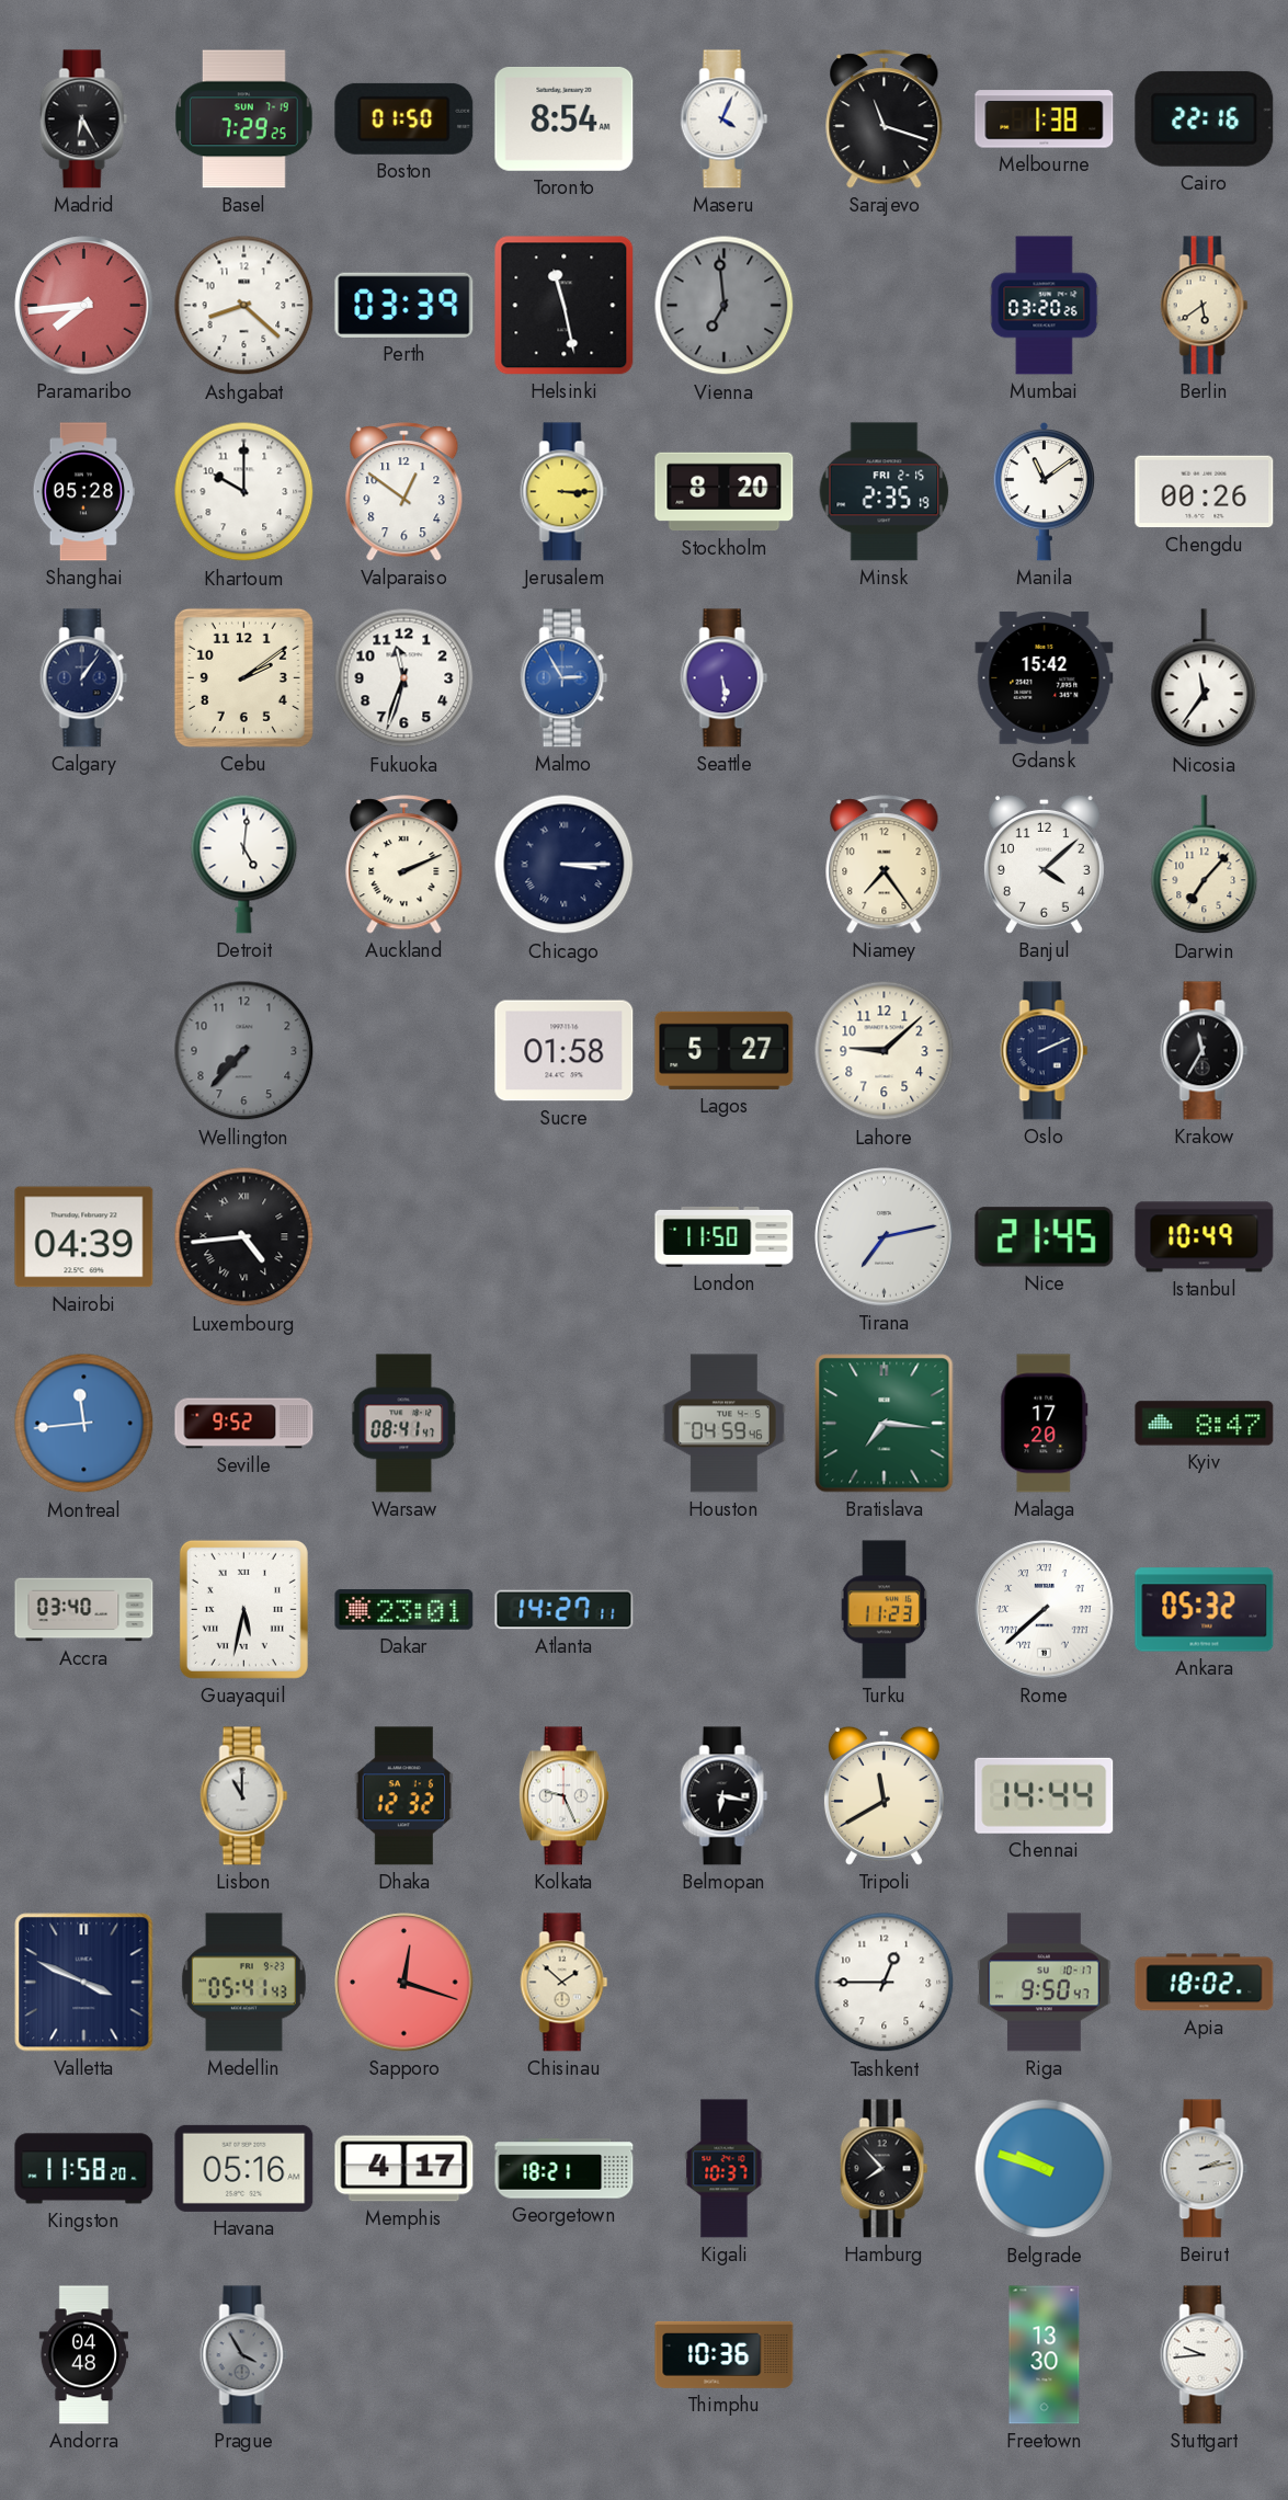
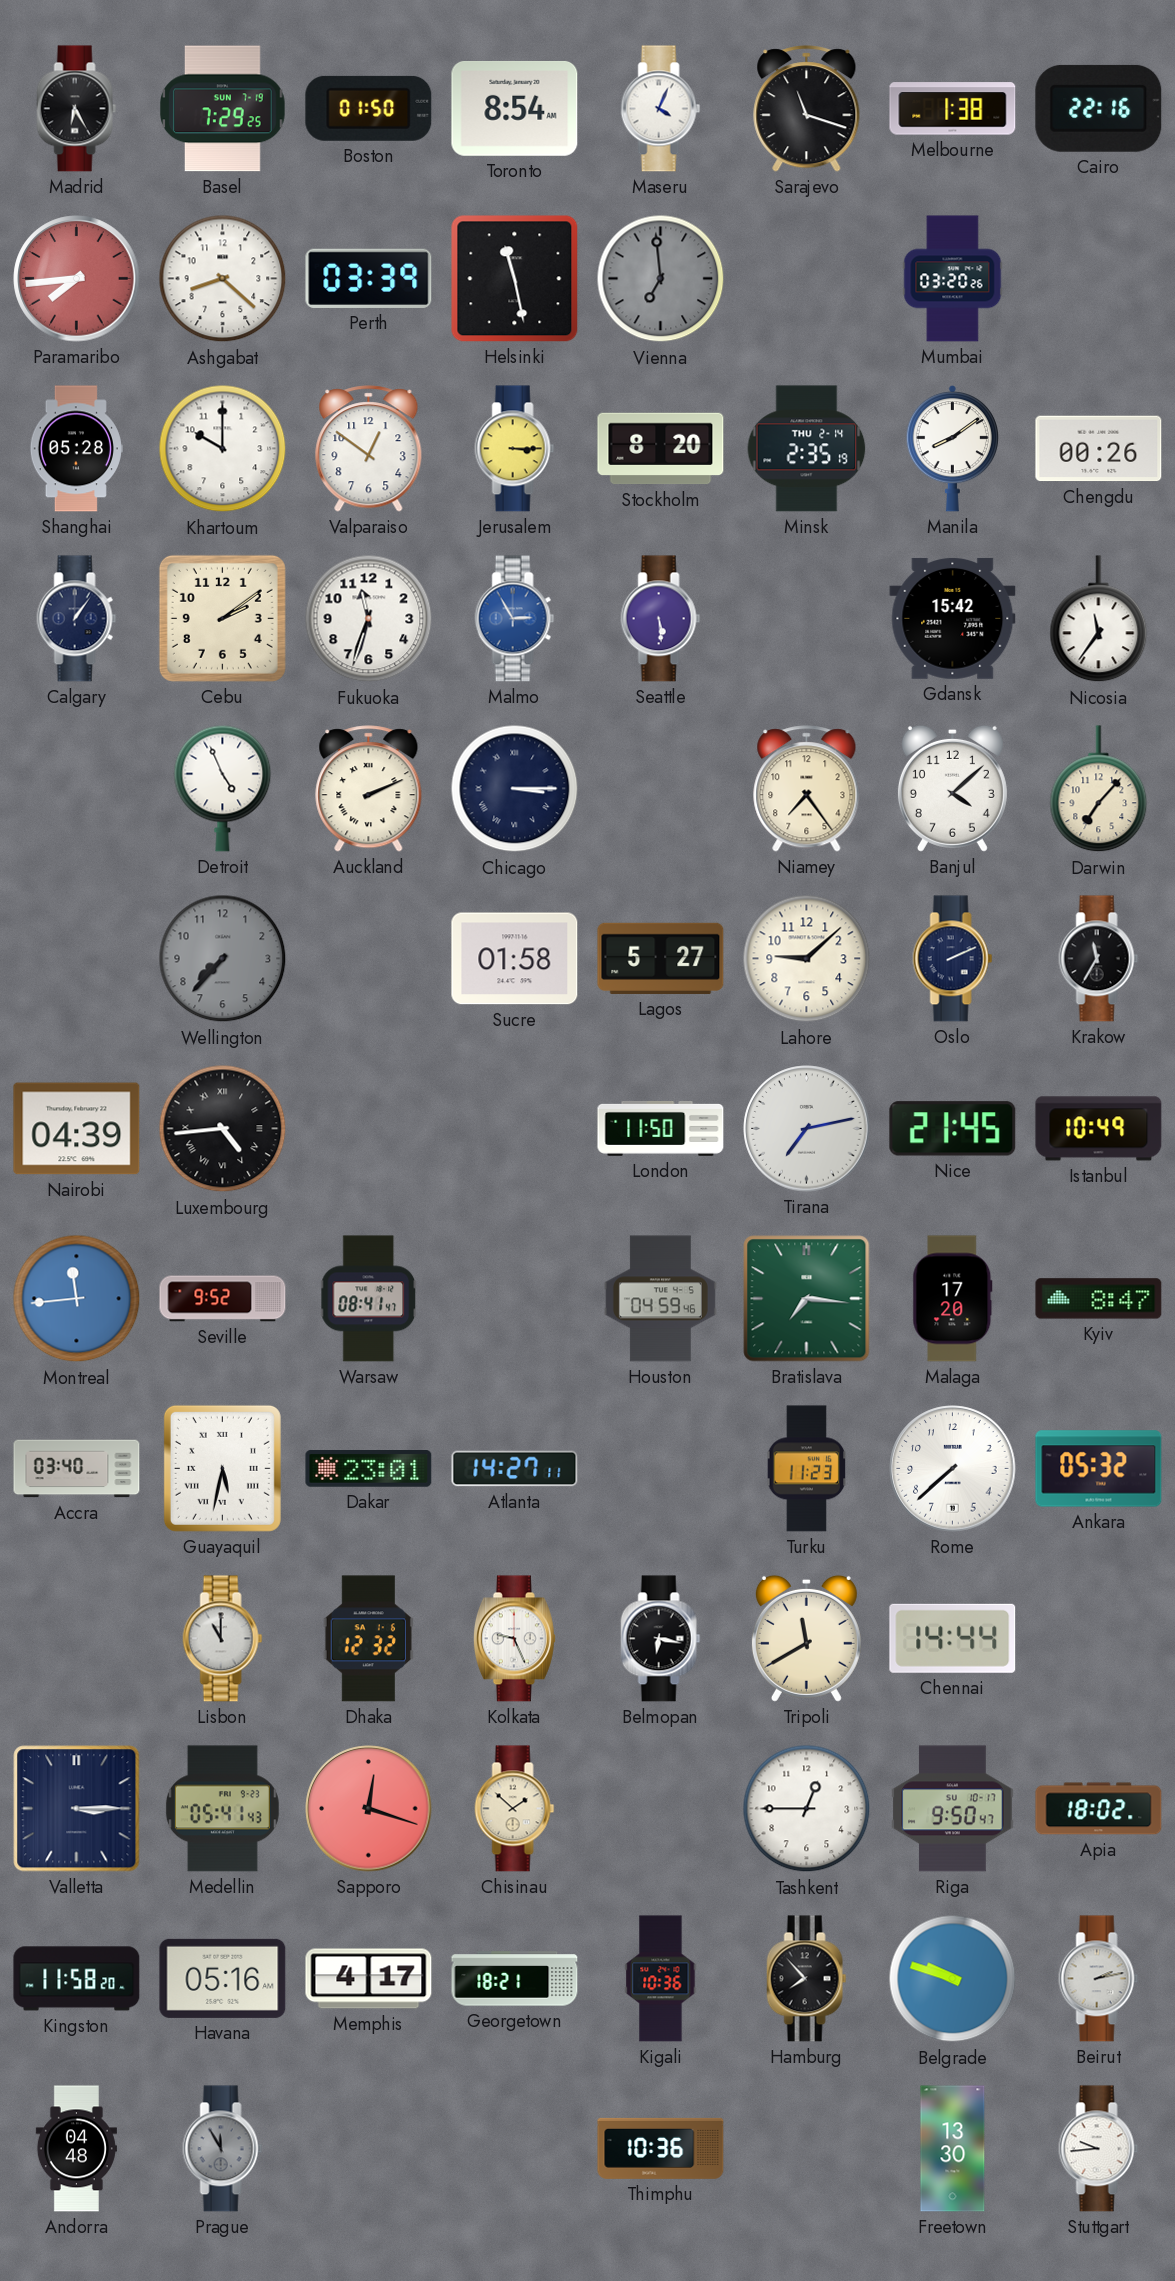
Berlin: 5:39 -> none
Minsk date: FRI 2-15 -> THU 2-14
Manila: 11:09 -> 8:09
Detroit: 5:01 -> 4:56
Rome numerals: Roman -> Arabic
Valletta: 3:49 -> 3:15
Kigali: 10:37 -> 10:36
Prague: 3:55 -> 11:55
